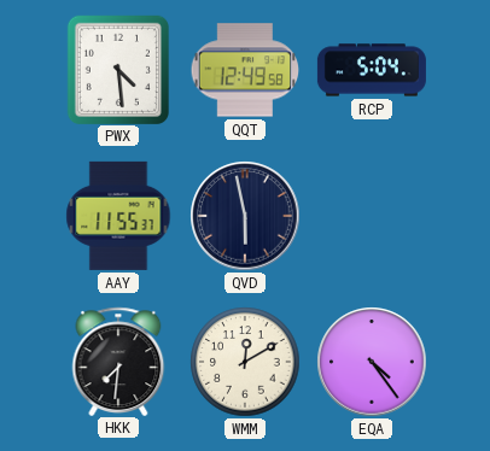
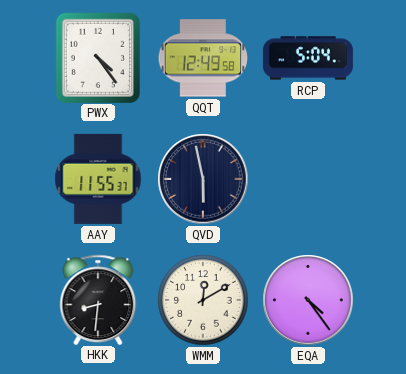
PWX: 4:29 -> 4:24
HKK: 7:31 -> 8:31
